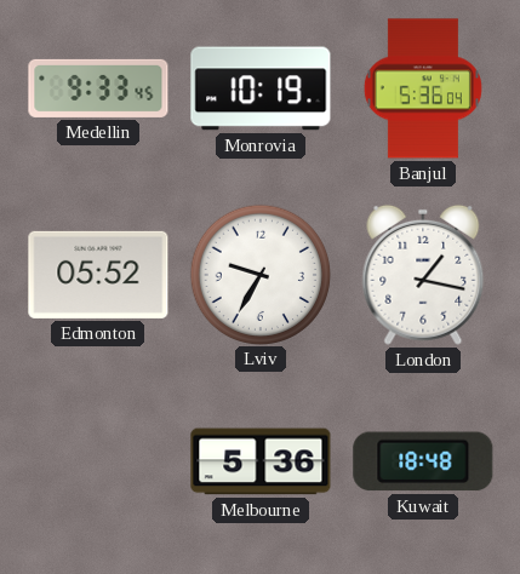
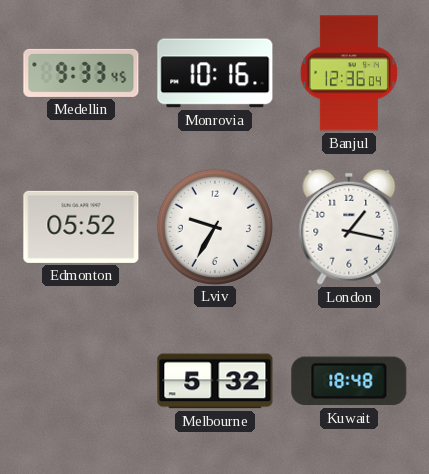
Monrovia: 10:19 -> 10:16
Banjul: 5:36 -> 12:36
Melbourne: 5:36 -> 5:32
